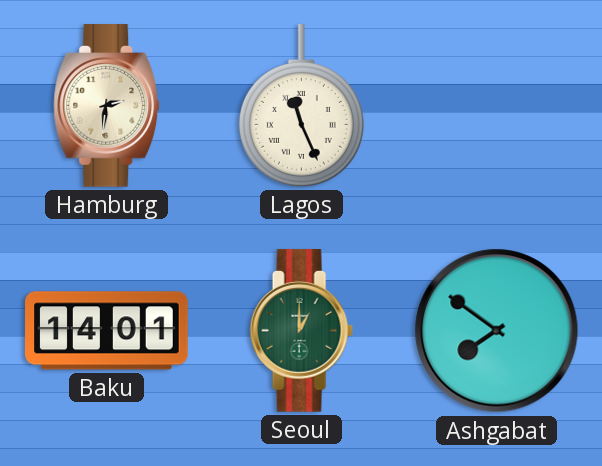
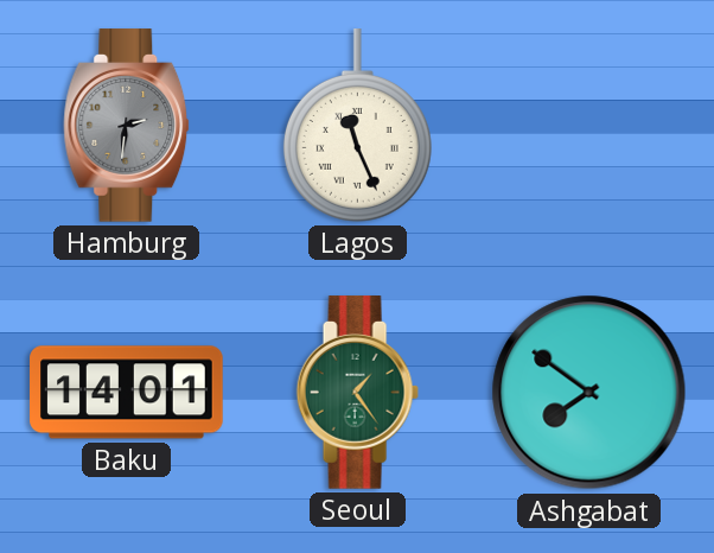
Hamburg dial: cream -> grey
Seoul: 1:00 -> 1:24
